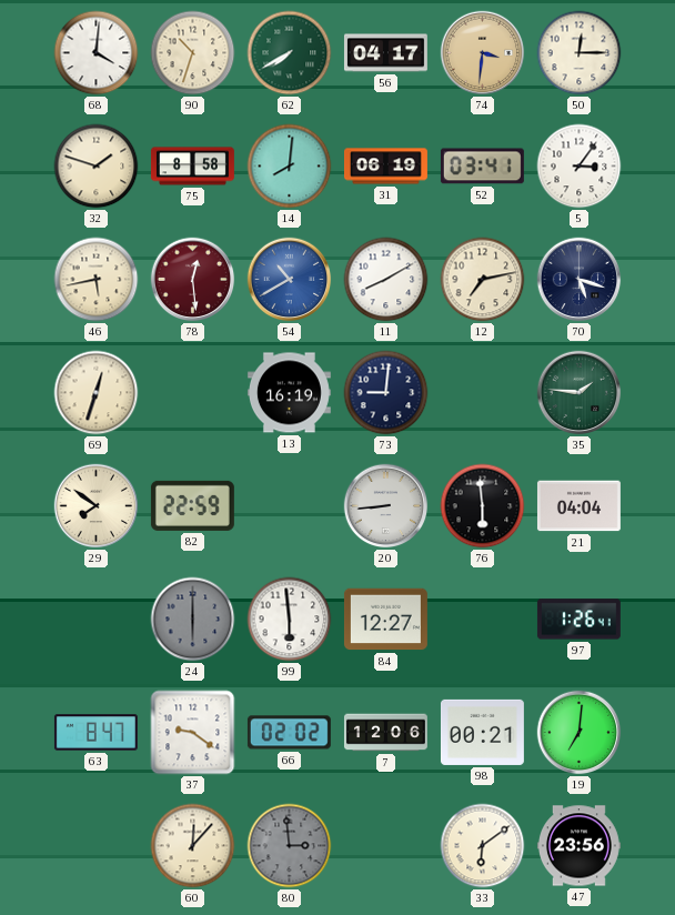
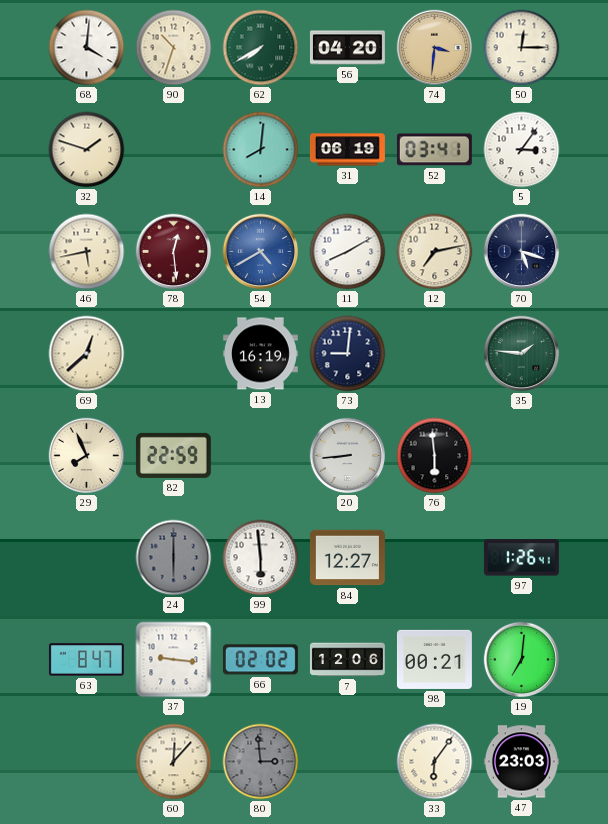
56: 04:17 -> 04:20
75: 8:58 -> none
54: 10:40 -> 4:40
69: 12:33 -> 12:38
29: 7:51 -> 7:56
21: 04:04 -> none
37: 9:21 -> 9:16
33: 6:09 -> 6:06
47: 23:56 -> 23:03
